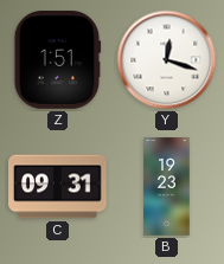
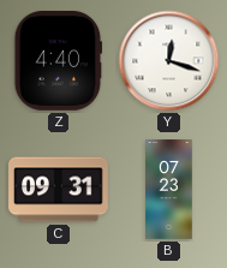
Z: 1:51 -> 4:40
B: 19:23 -> 07:23
